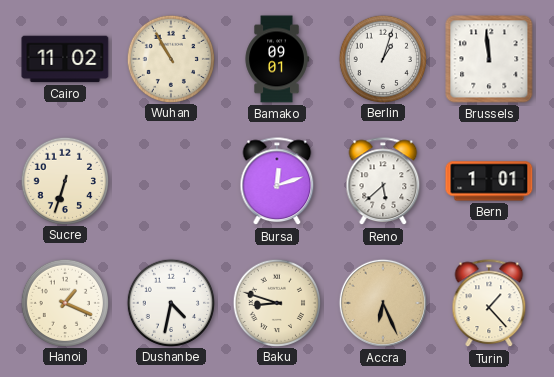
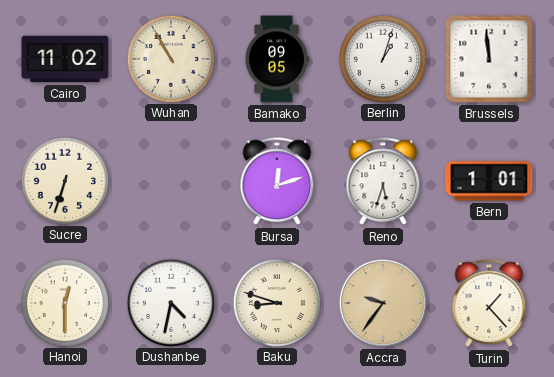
Bamako: 09:01 -> 09:05
Reno: 5:38 -> 5:33
Hanoi: 1:19 -> 12:30
Accra: 6:26 -> 9:36
